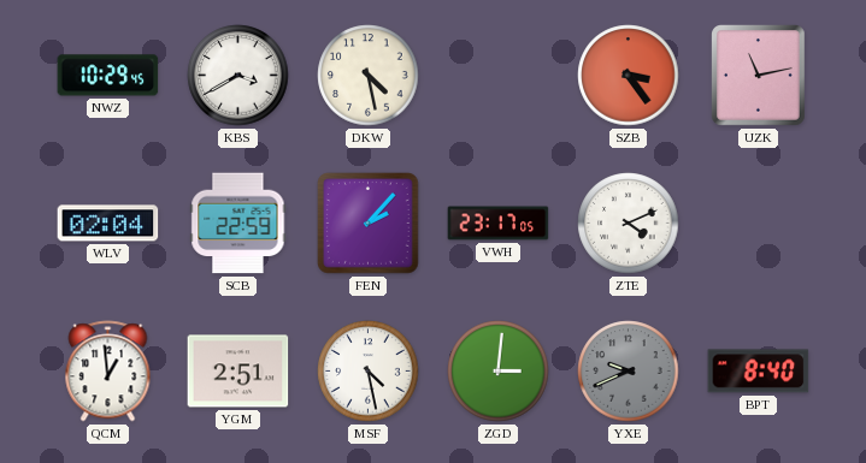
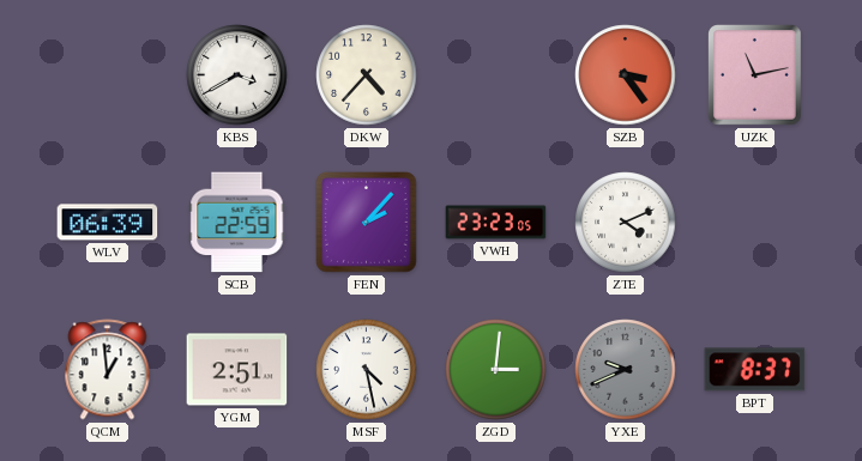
NWZ: 10:29 -> none
DKW: 4:28 -> 4:37
WLV: 02:04 -> 06:39
VWH: 23:17 -> 23:23
BPT: 8:40 -> 8:37
